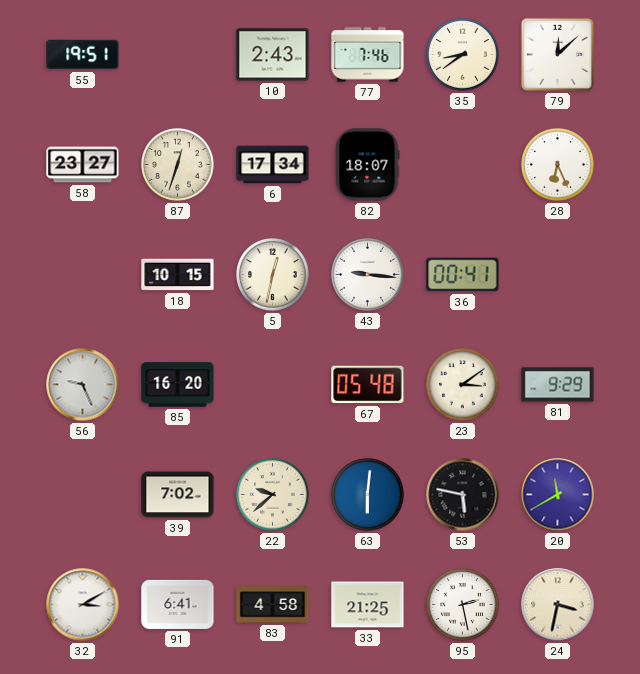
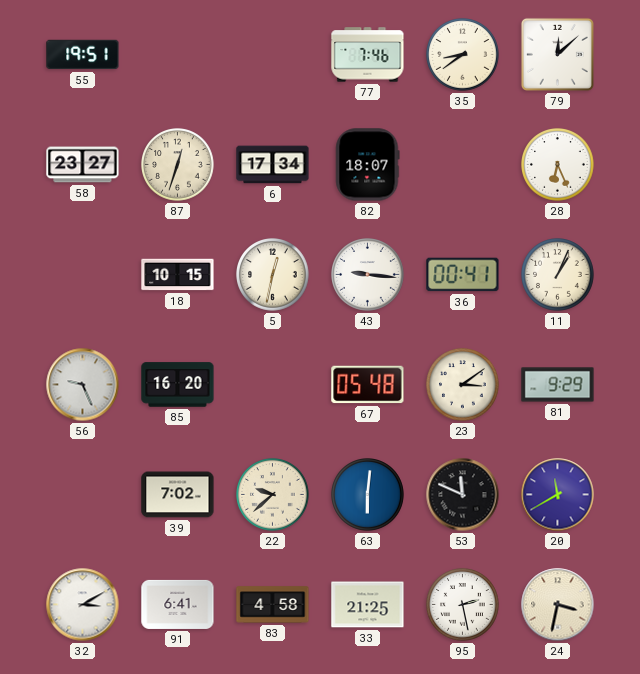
10: 2:43 -> none
11: none -> 1:04
53: 5:47 -> 11:49
